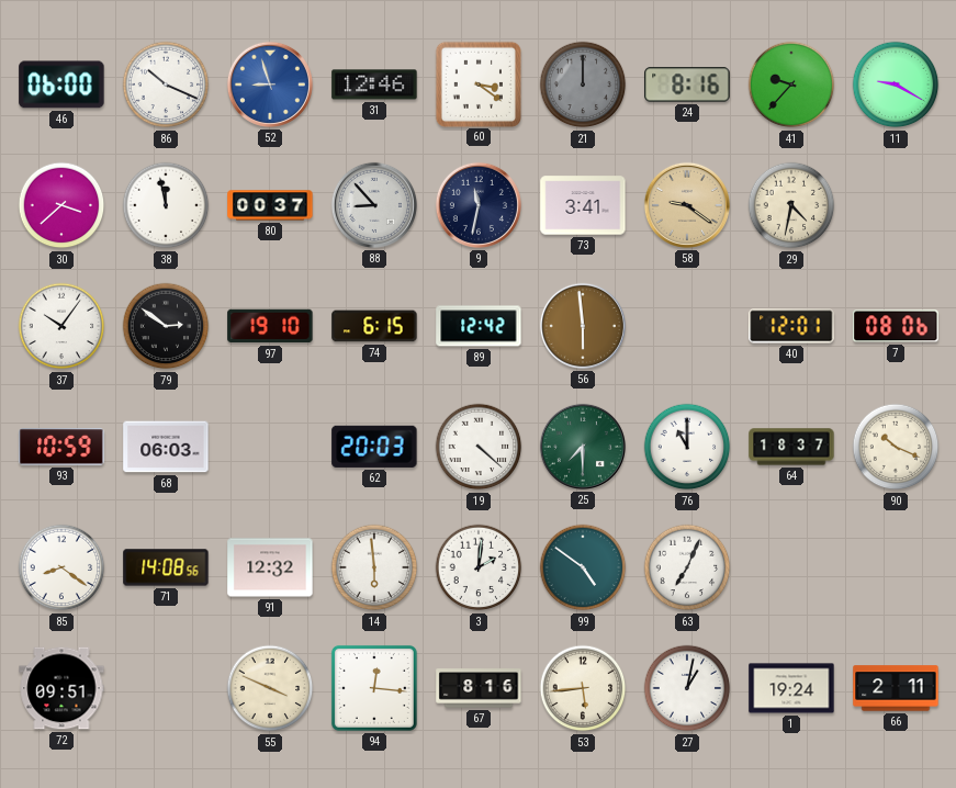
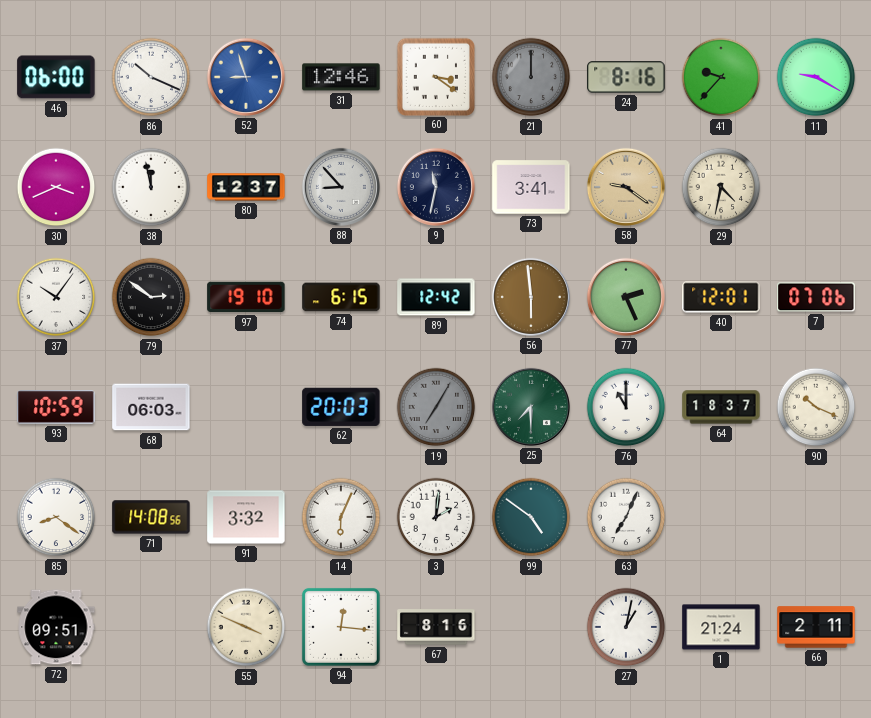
30: 3:38 -> 3:41
80: 00:37 -> 12:37
77: none -> 2:26
7: 08:06 -> 07:06
19: 4:22 -> 7:05
19 dial: white -> grey
91: 12:32 -> 3:32
14: 5:59 -> 6:04
53: 5:44 -> none
1: 19:24 -> 21:24
